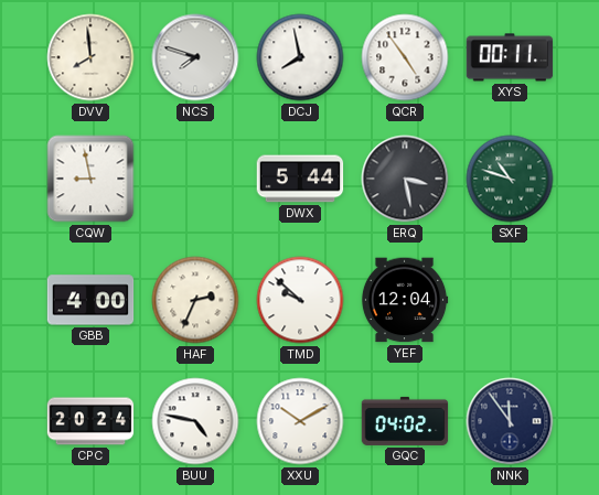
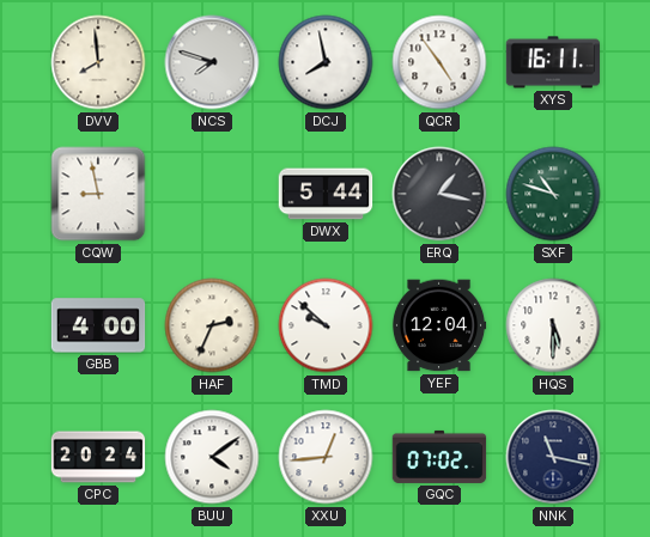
XYS: 00:11 -> 16:11
ERQ: 3:28 -> 1:17
HQS: none -> 5:30
BUU: 4:47 -> 4:09
XXU: 10:10 -> 12:44
GQC: 04:02 -> 07:02
NNK: 11:54 -> 11:17
